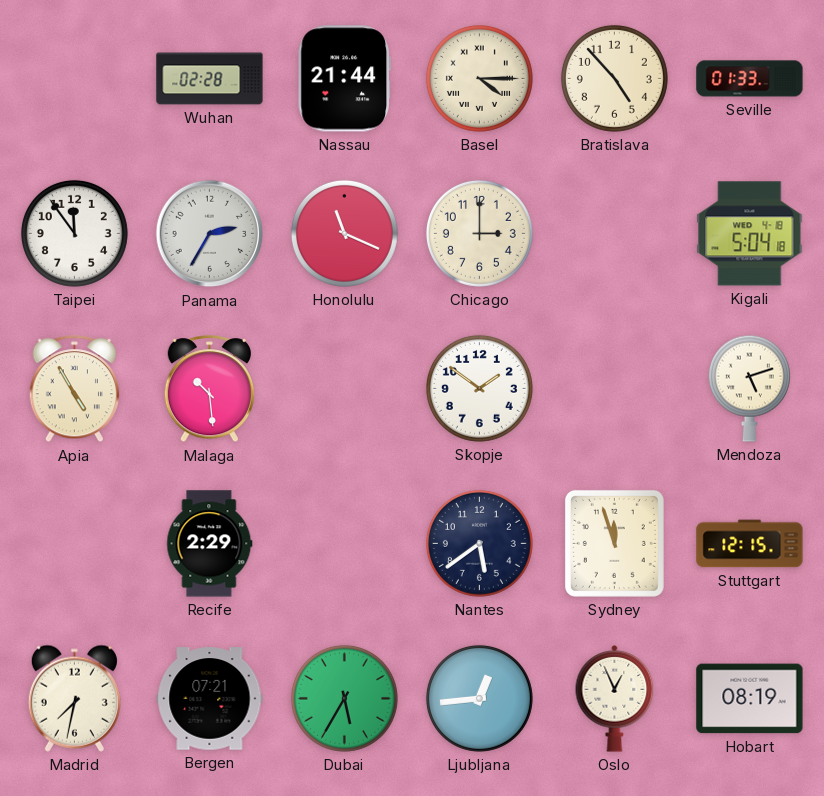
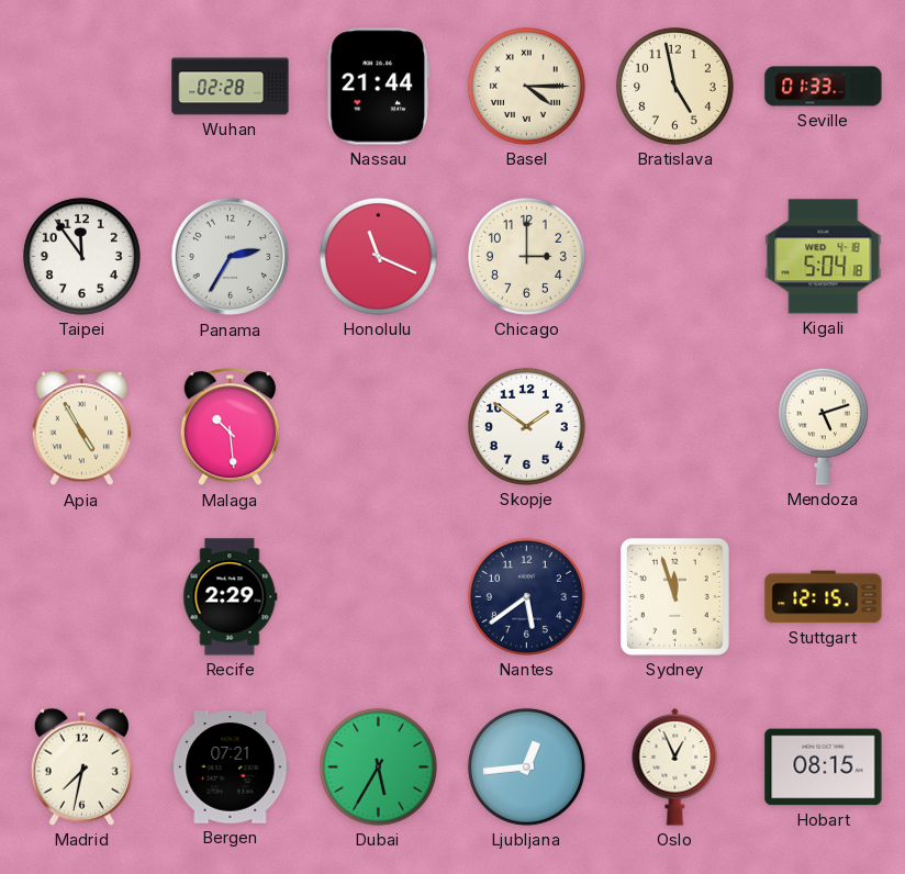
Bratislava: 4:53 -> 4:58
Hobart: 08:19 -> 08:15
